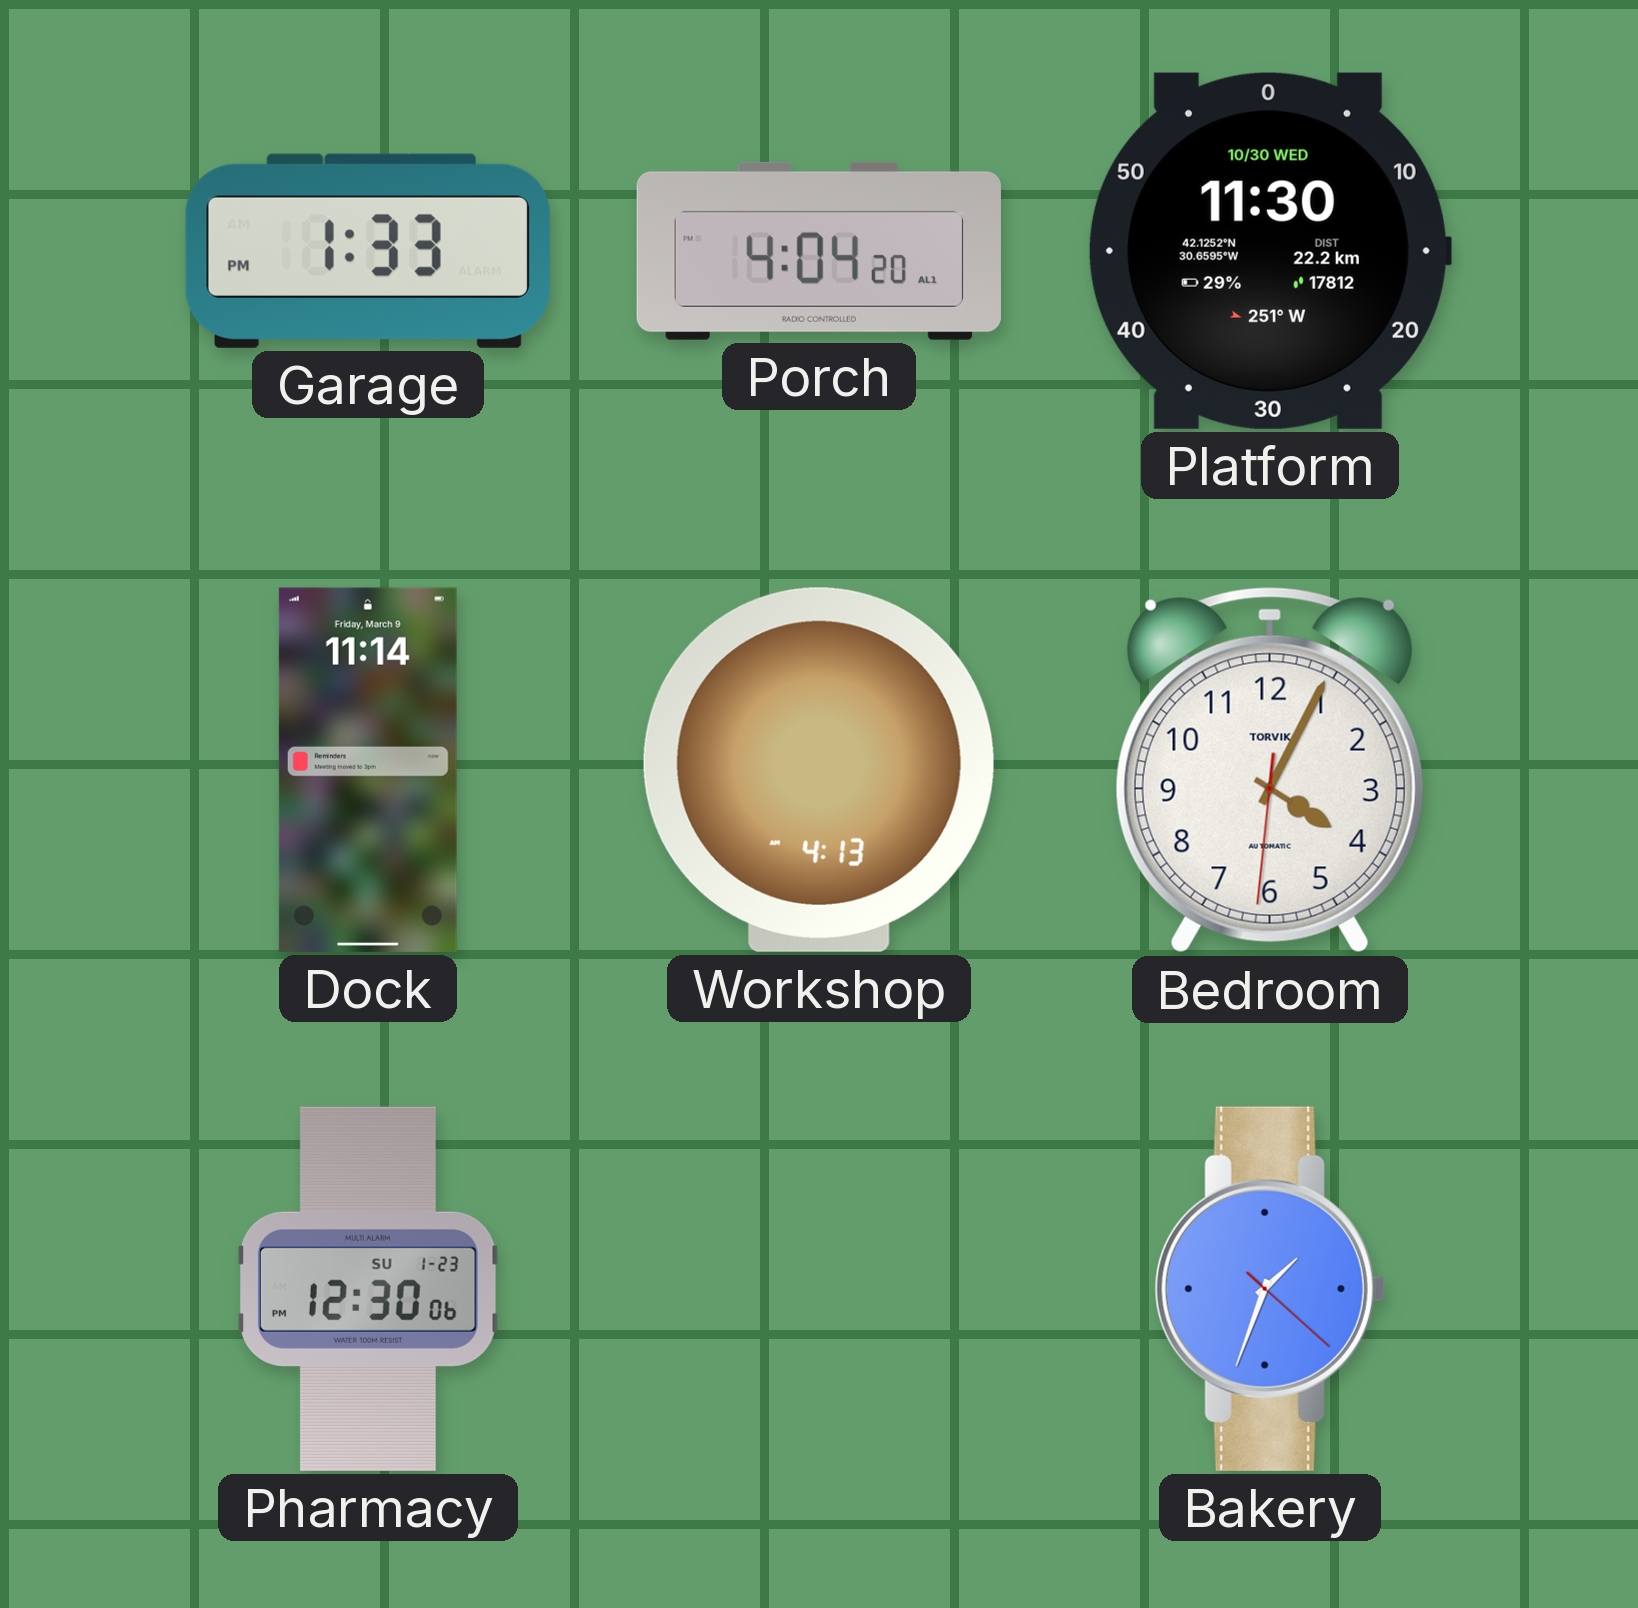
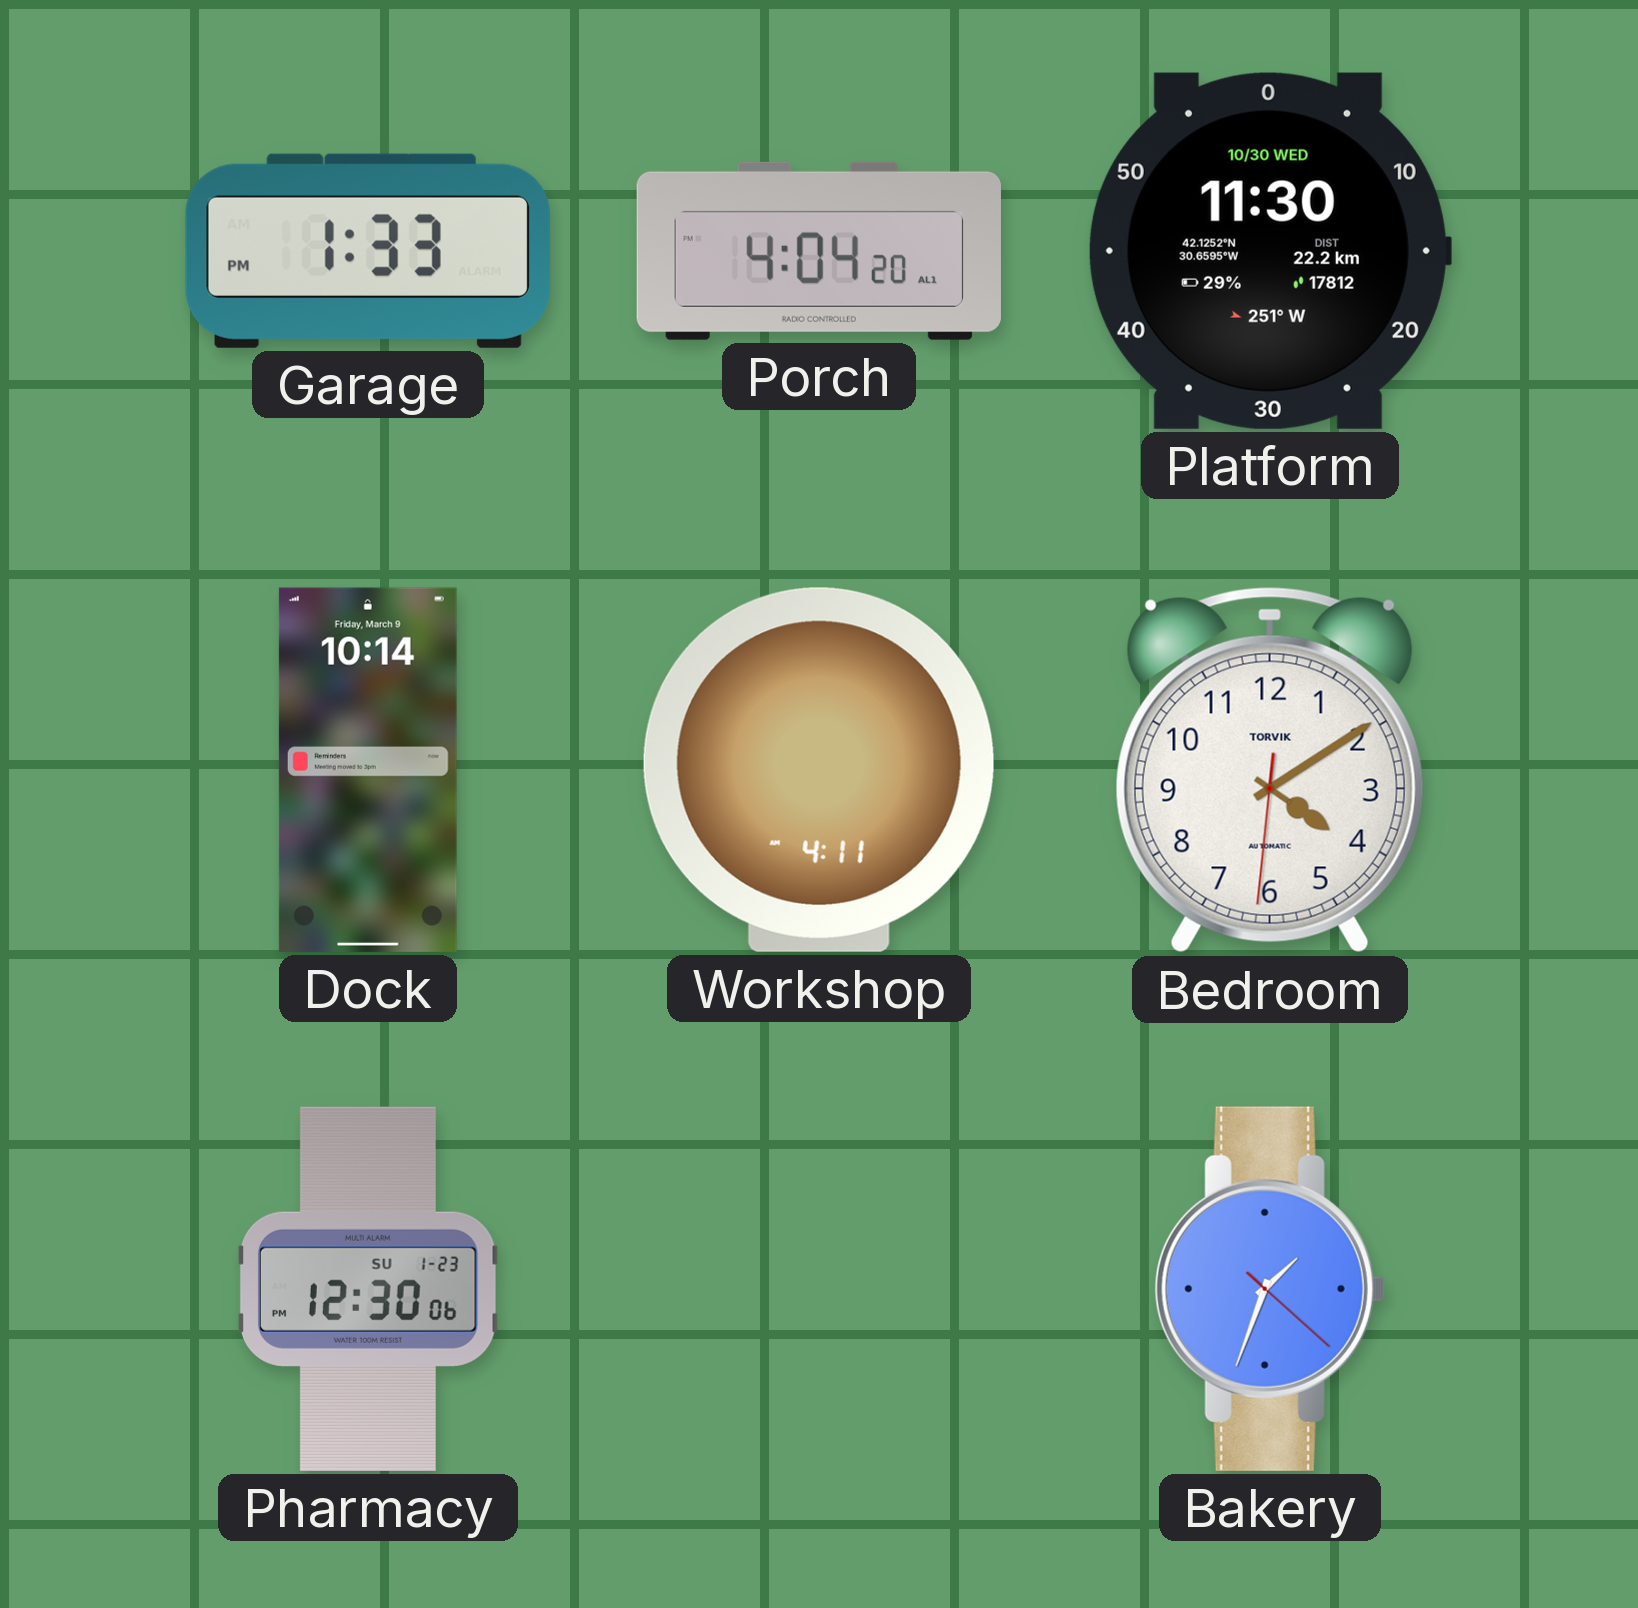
Dock: 11:14 -> 10:14
Workshop: 4:13 -> 4:11
Bedroom: 4:04 -> 4:09
